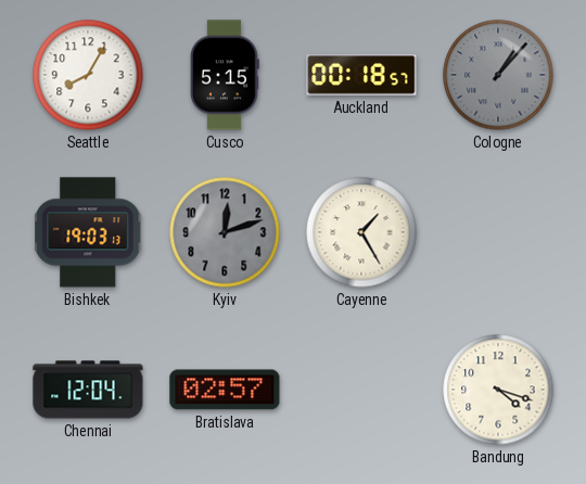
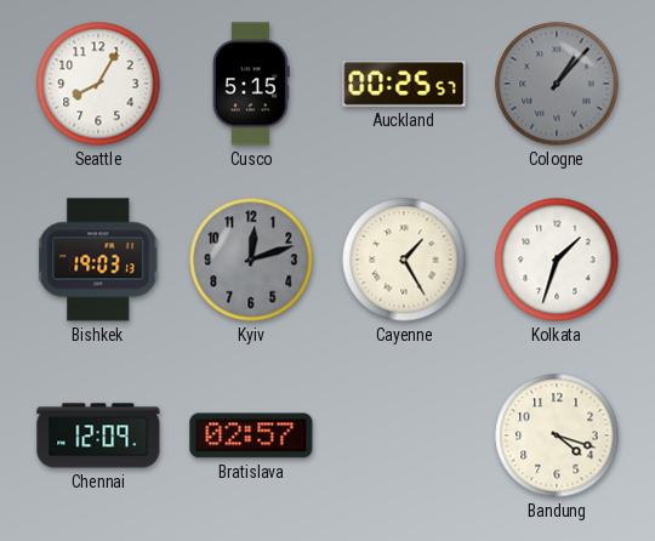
Auckland: 00:18 -> 00:25
Kolkata: none -> 1:33
Chennai: 12:04 -> 12:09
